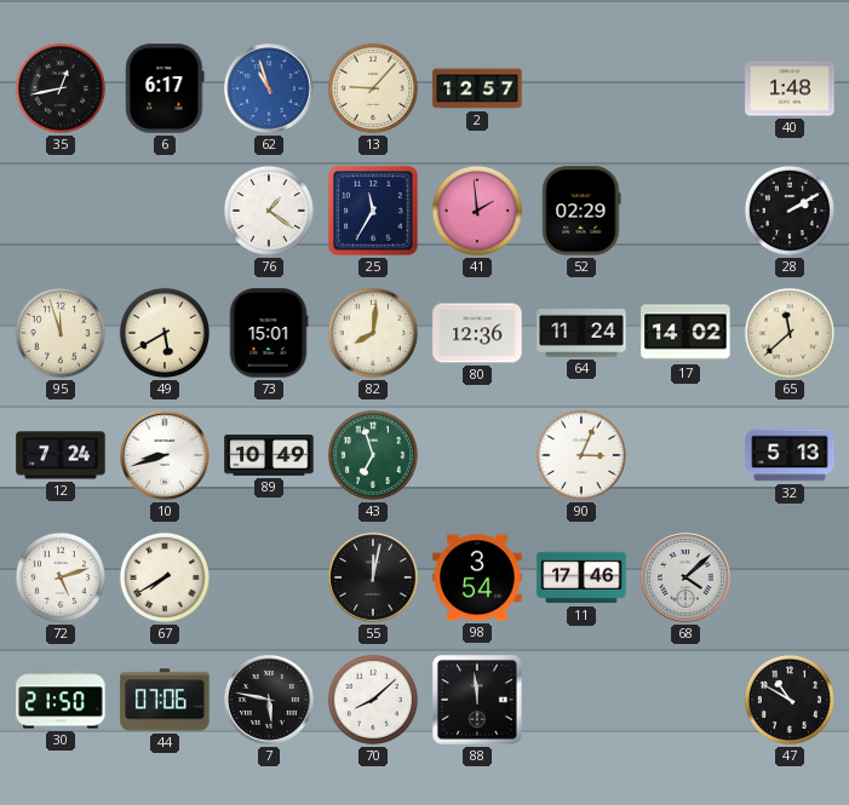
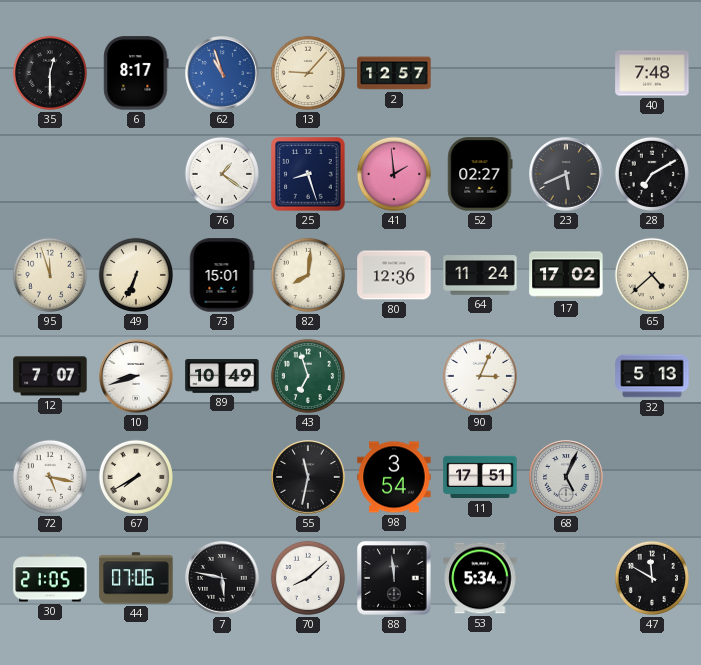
35: 12:43 -> 12:30
6: 6:17 -> 8:17
40: 1:48 -> 7:48
25: 11:35 -> 8:27
52: 02:29 -> 02:27
23: none -> 5:41
28: 2:10 -> 7:10
49: 5:40 -> 6:34
17: 14:02 -> 17:02
65: 11:38 -> 4:38
12: 7:24 -> 7:07
72: 5:12 -> 5:17
55: 12:02 -> 11:32
11: 17:46 -> 17:51
68: 4:08 -> 5:04
30: 21:50 -> 21:05
53: none -> 5:34
47: 10:50 -> 11:50
